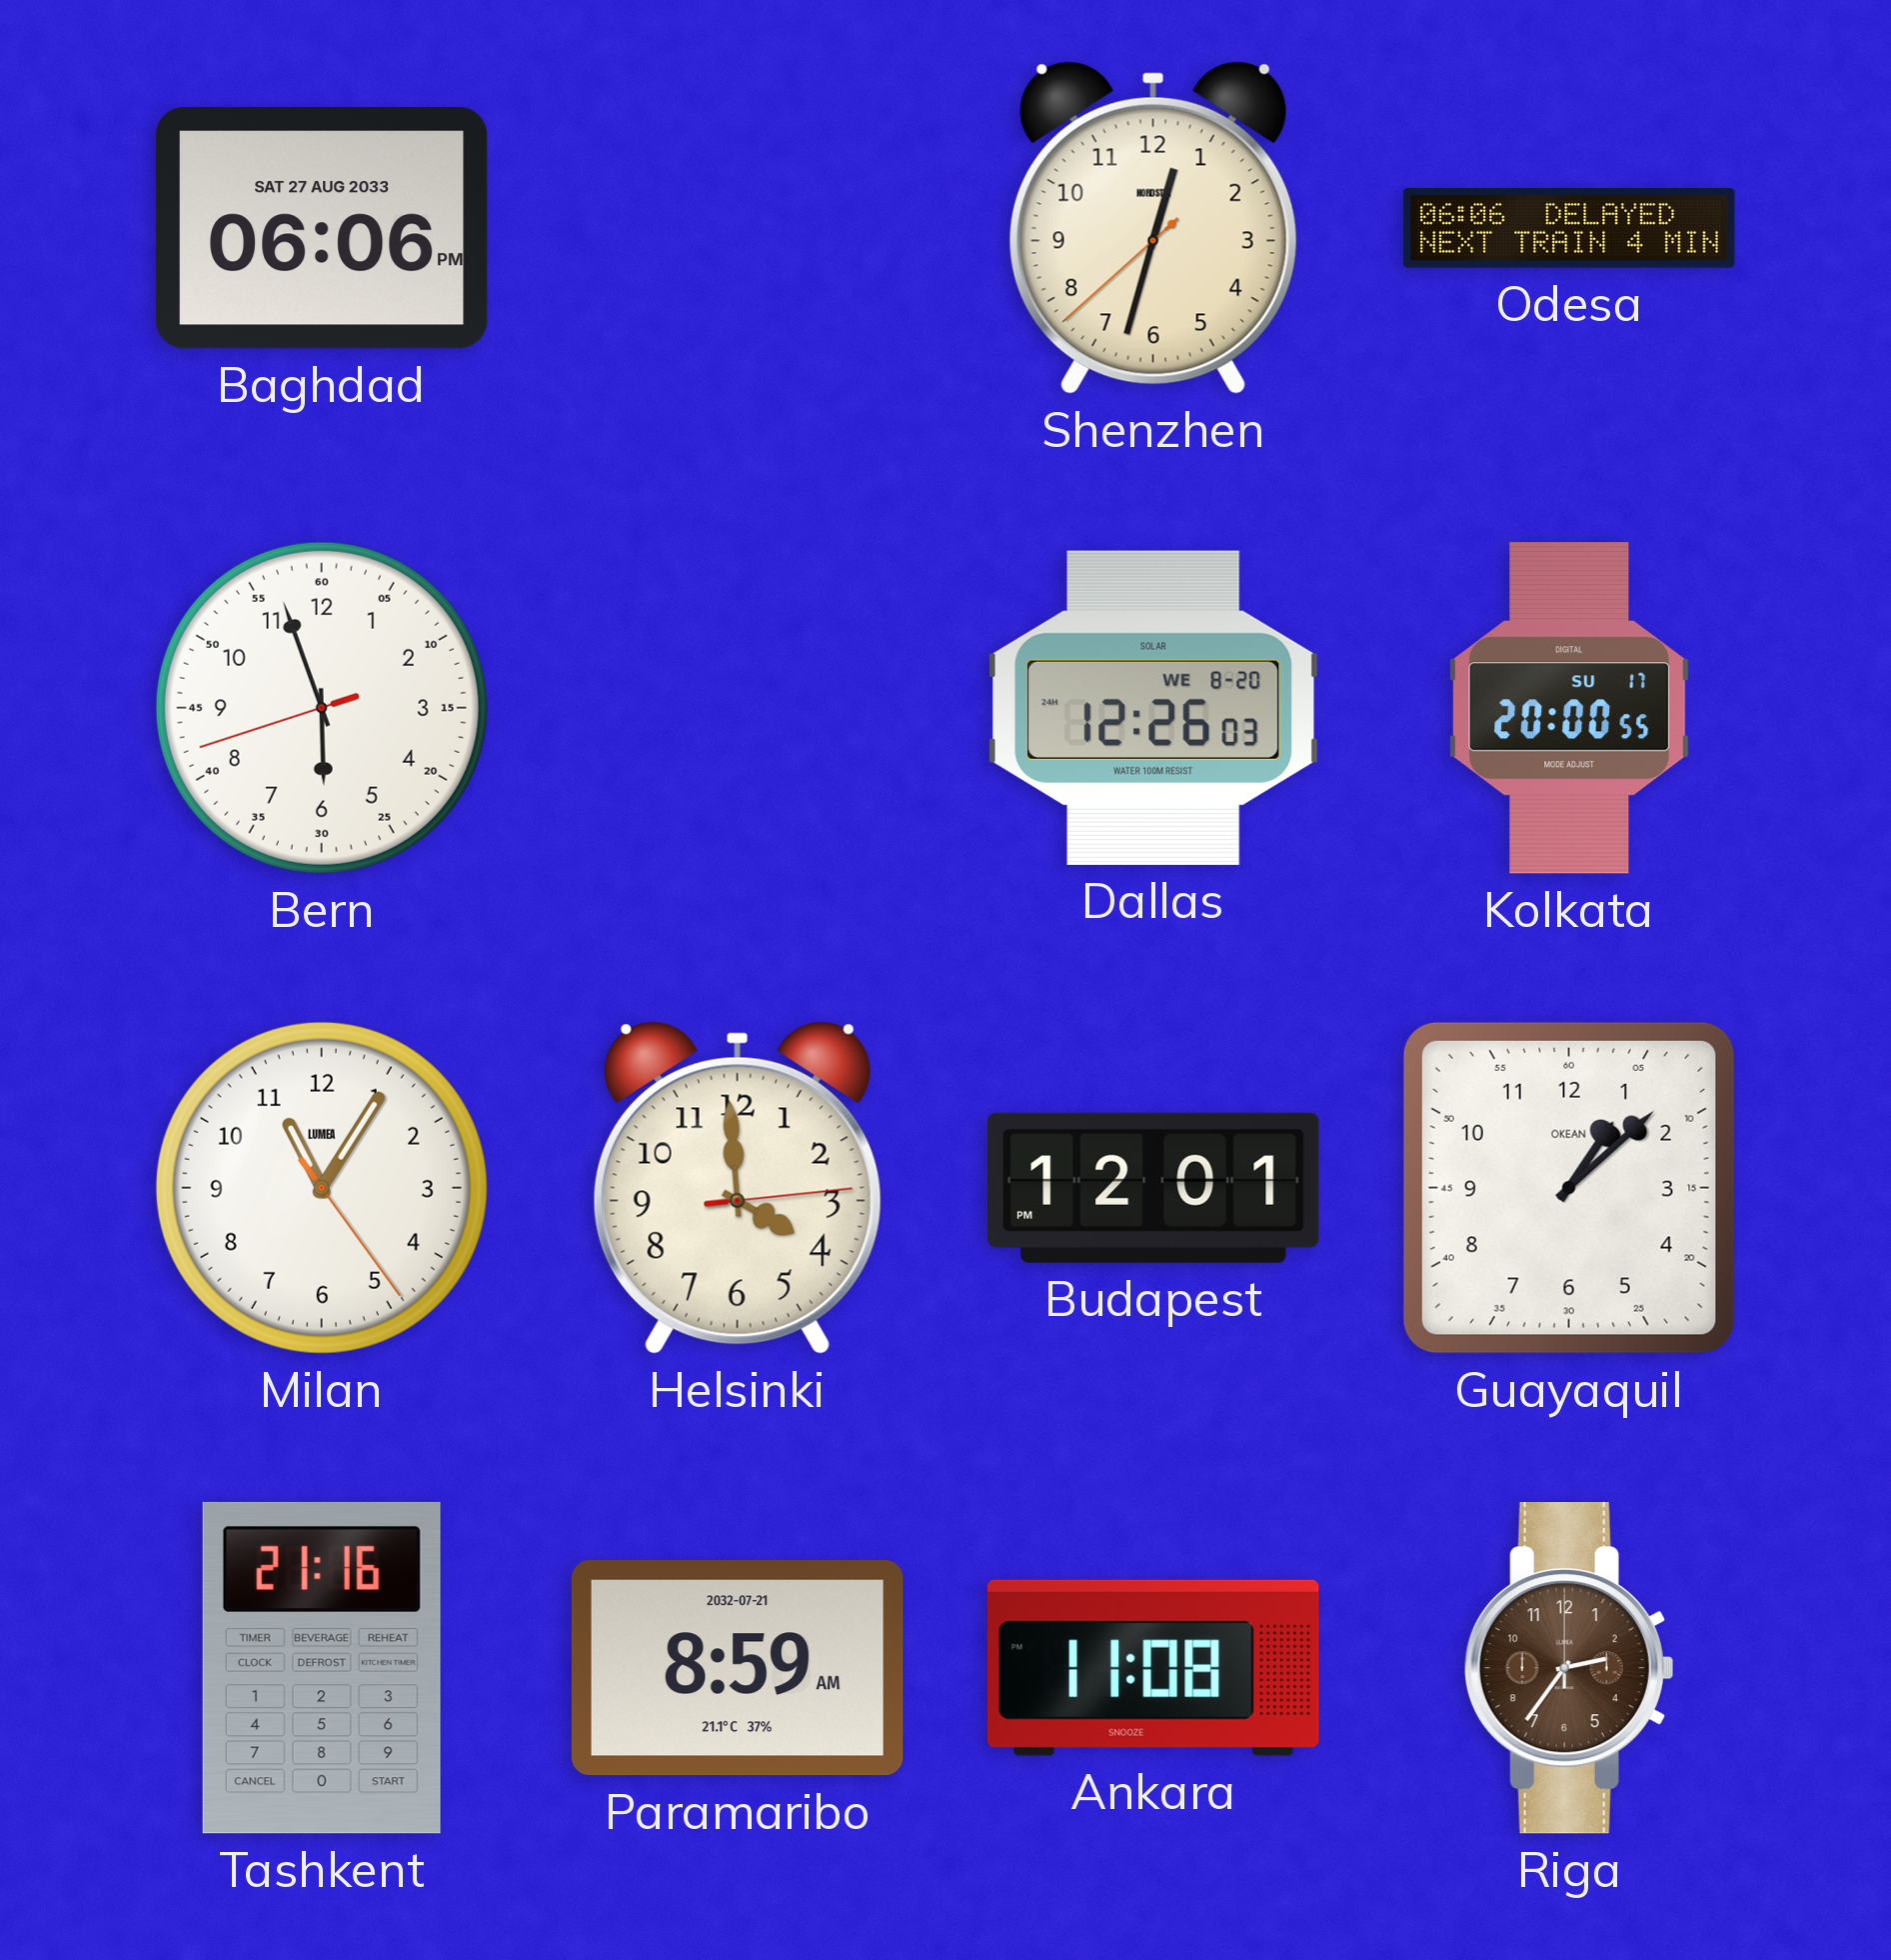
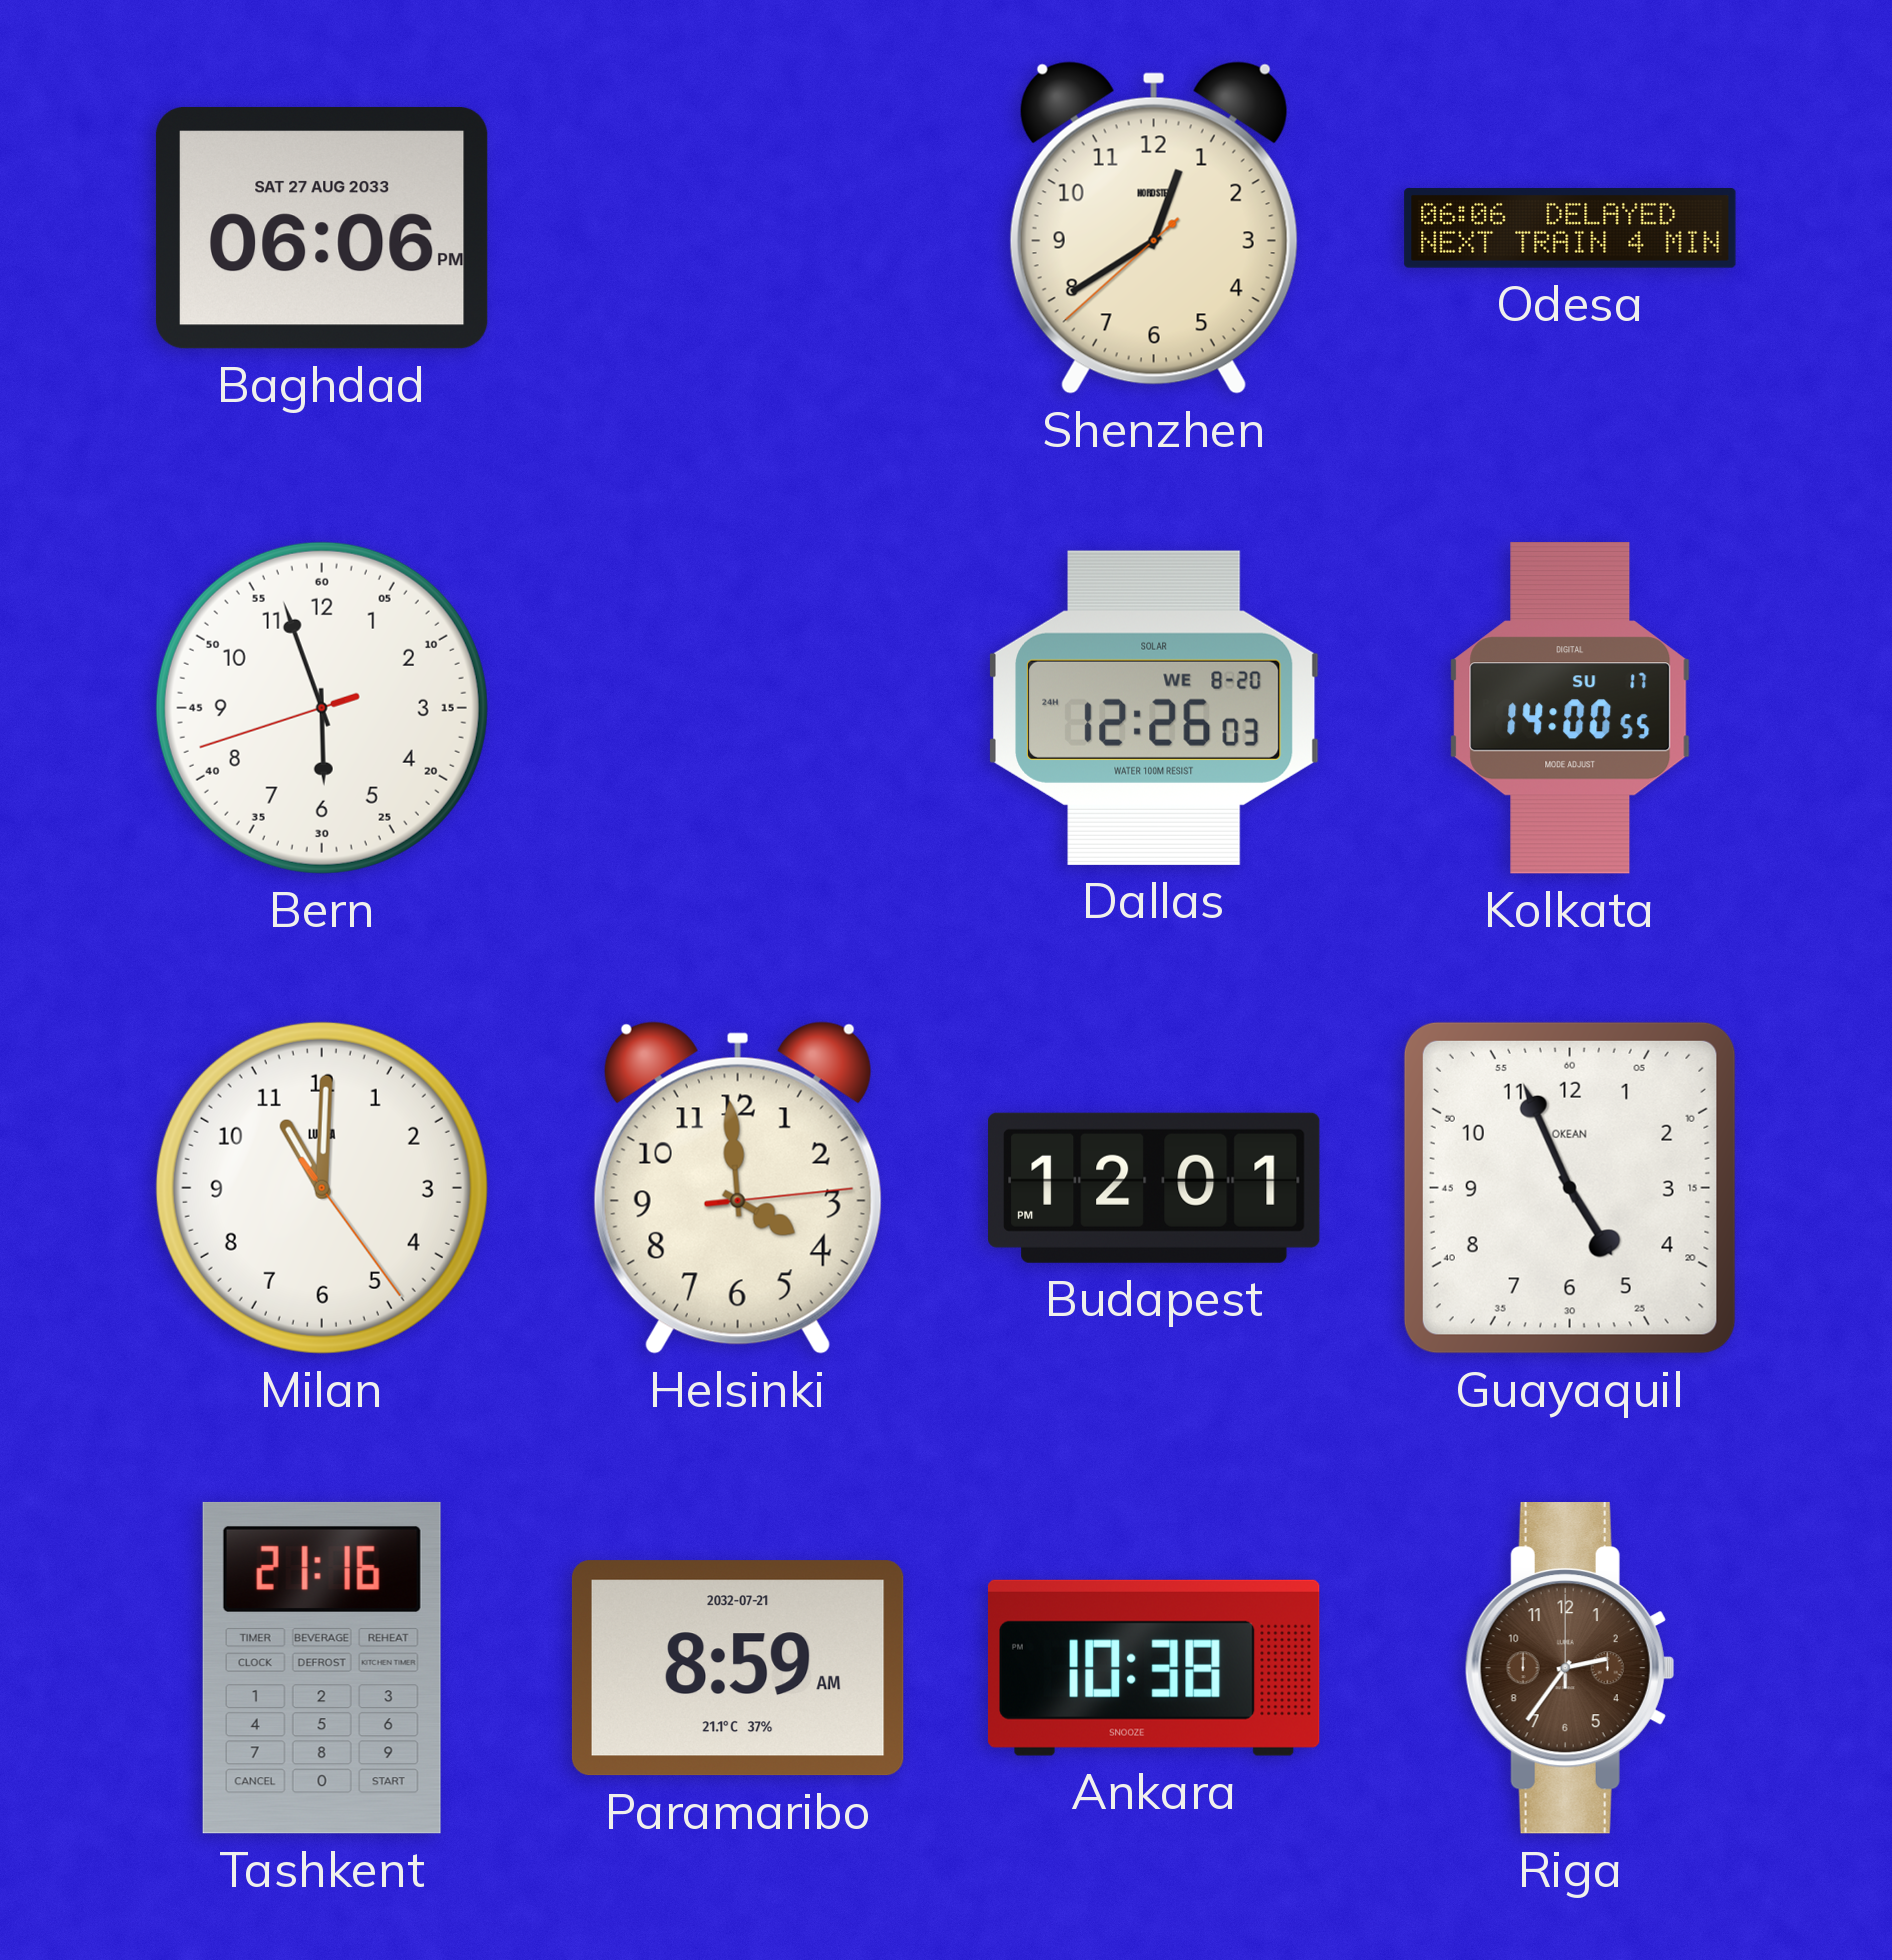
Shenzhen: 12:32 -> 12:39
Kolkata: 20:00 -> 14:00
Milan: 11:05 -> 11:00
Guayaquil: 1:08 -> 4:56
Ankara: 11:08 -> 10:38
